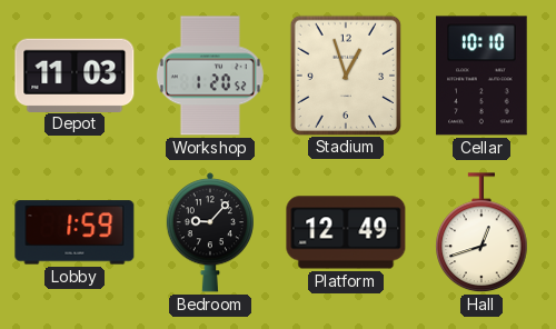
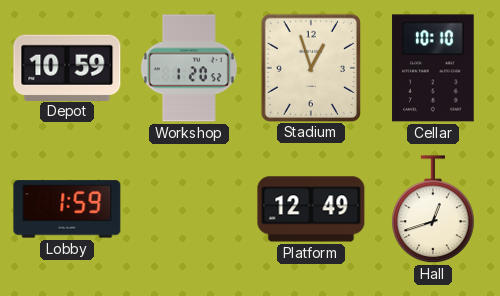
Depot: 11:03 -> 10:59
Bedroom: 9:07 -> none
